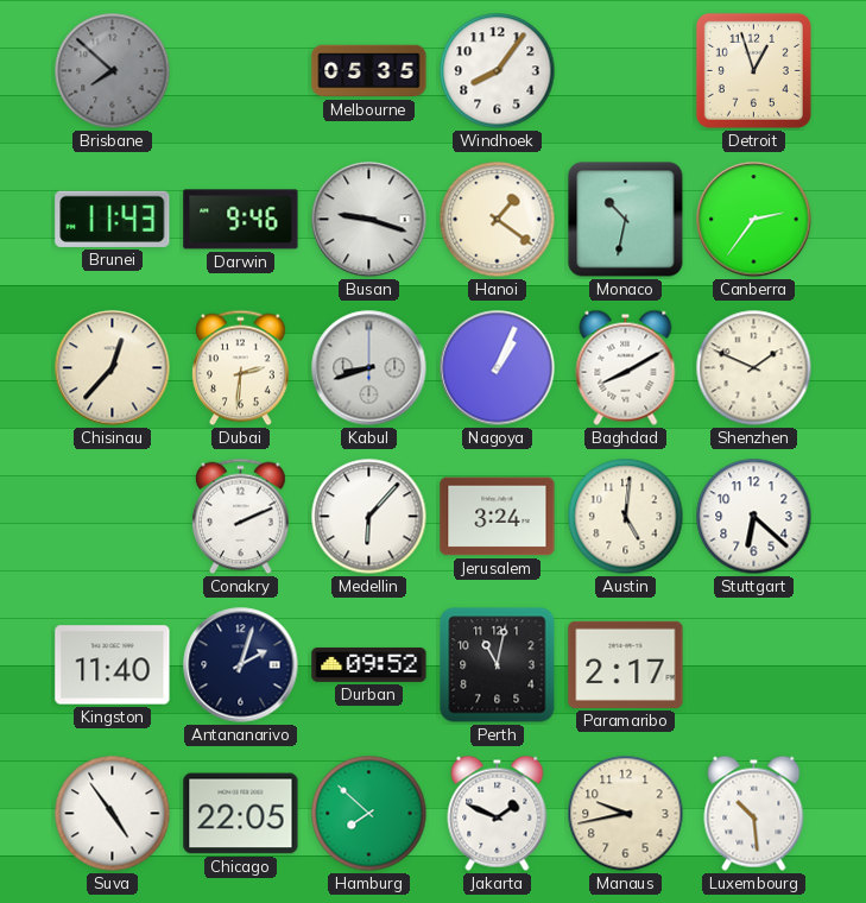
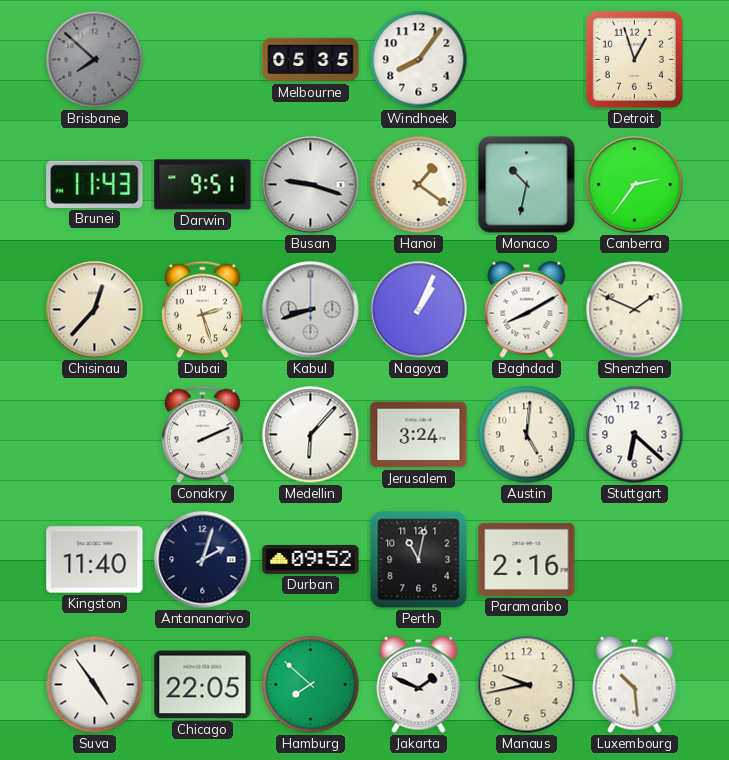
Darwin: 9:46 -> 9:51
Dubai: 2:31 -> 2:27
Paramaribo: 2:17 -> 2:16
